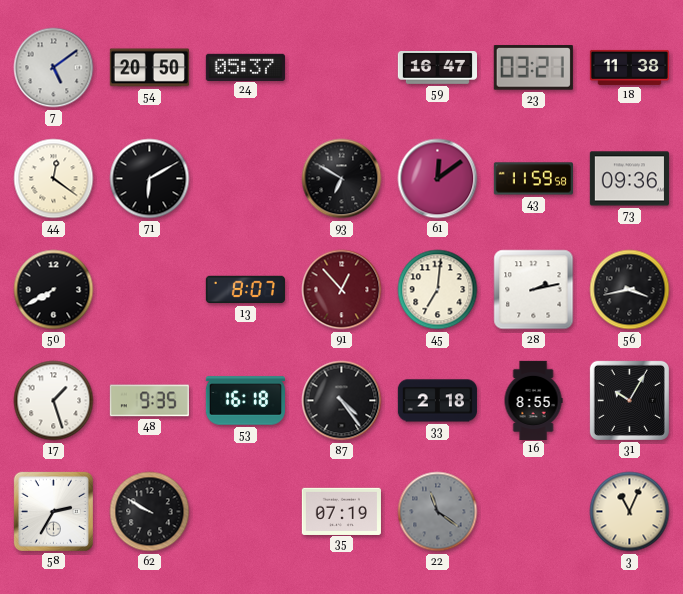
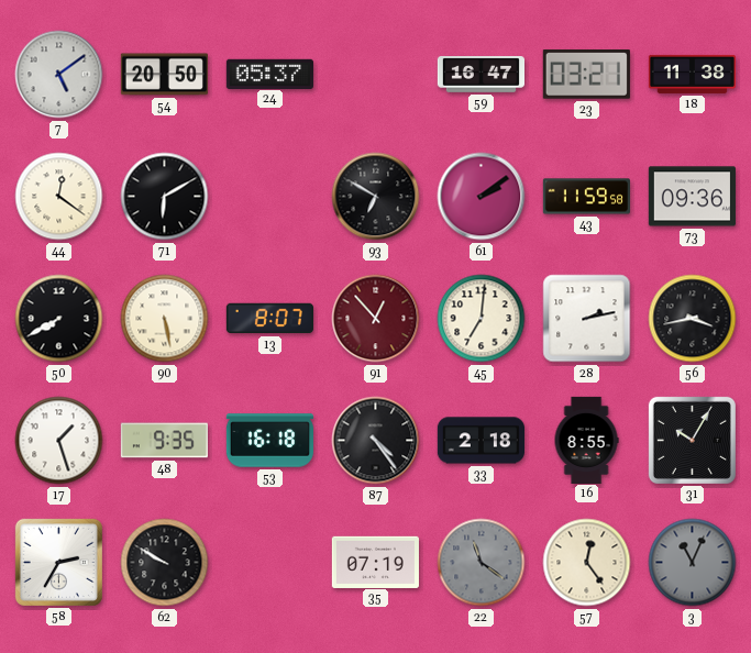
61: 12:09 -> 2:09
90: none -> 5:28
57: none -> 12:24
3 dial: cream -> grey
